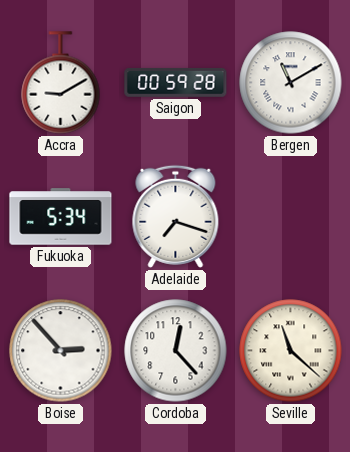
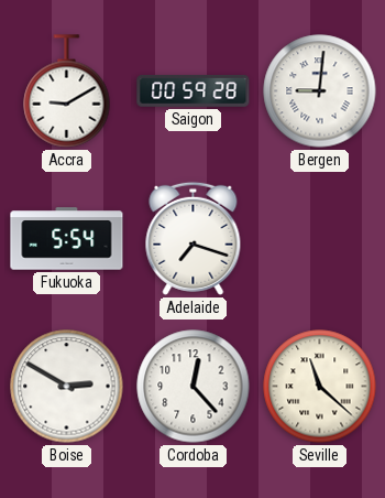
Bergen: 11:10 -> 9:01
Fukuoka: 5:34 -> 5:54
Boise: 2:53 -> 2:50
